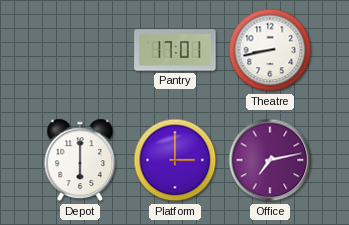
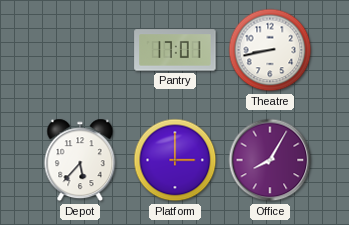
Depot: 6:00 -> 5:37
Office: 7:13 -> 8:05
